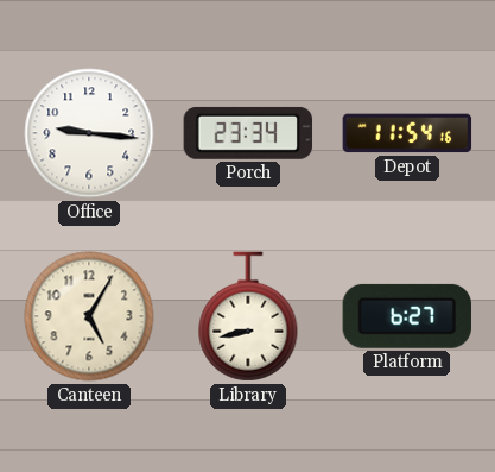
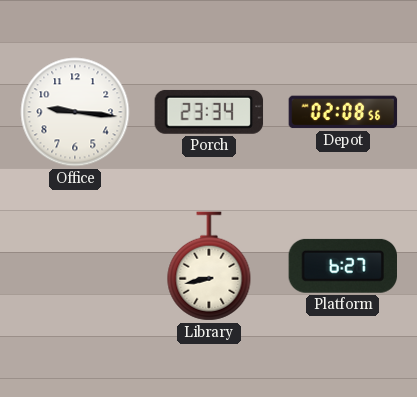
Depot: 11:54 -> 02:08
Canteen: 5:05 -> none
